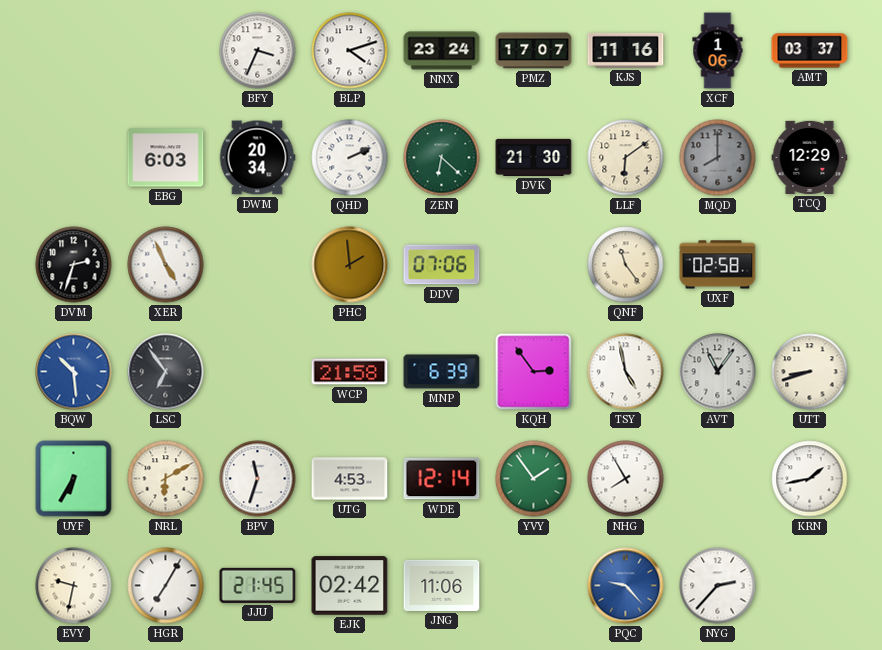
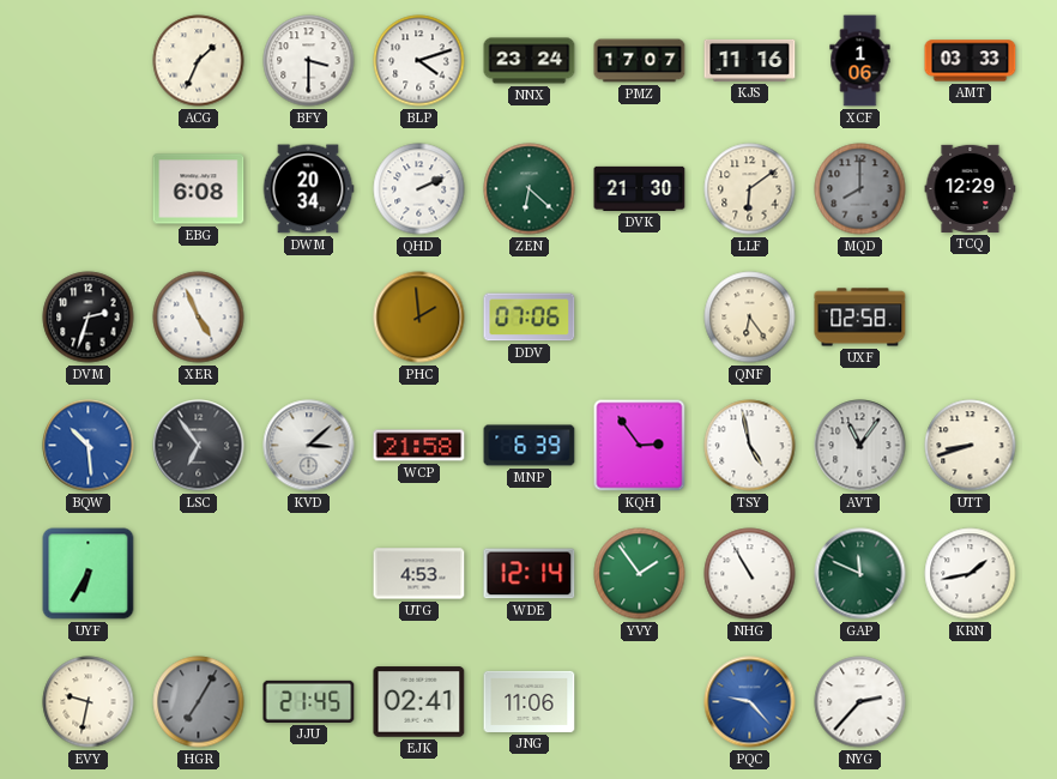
ACG: none -> 1:34
BFY: 3:34 -> 3:30
AMT: 03:37 -> 03:33
EBG: 6:03 -> 6:08
QNF: 11:24 -> 6:24
KVD: none -> 3:08
NRL: 6:10 -> none
BPV: 11:33 -> none
NHG: 7:55 -> 10:55
GAP: none -> 11:49
HGR dial: white -> grey
EJK: 02:42 -> 02:41
